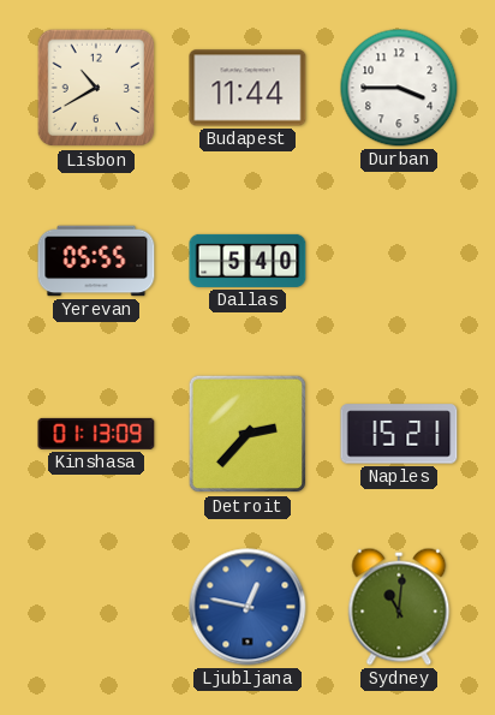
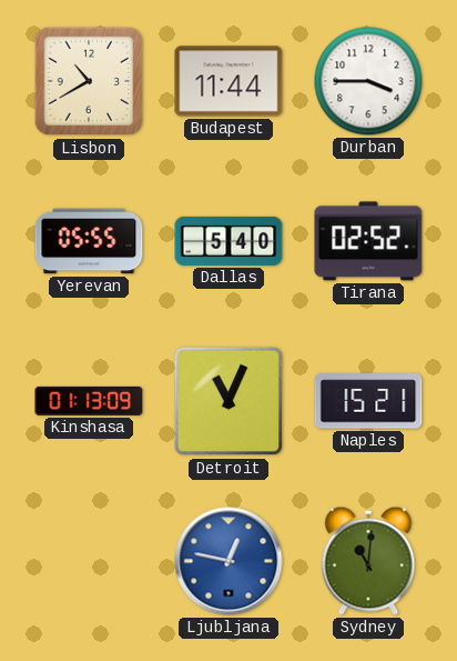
Tirana: none -> 02:52
Detroit: 2:37 -> 11:04
